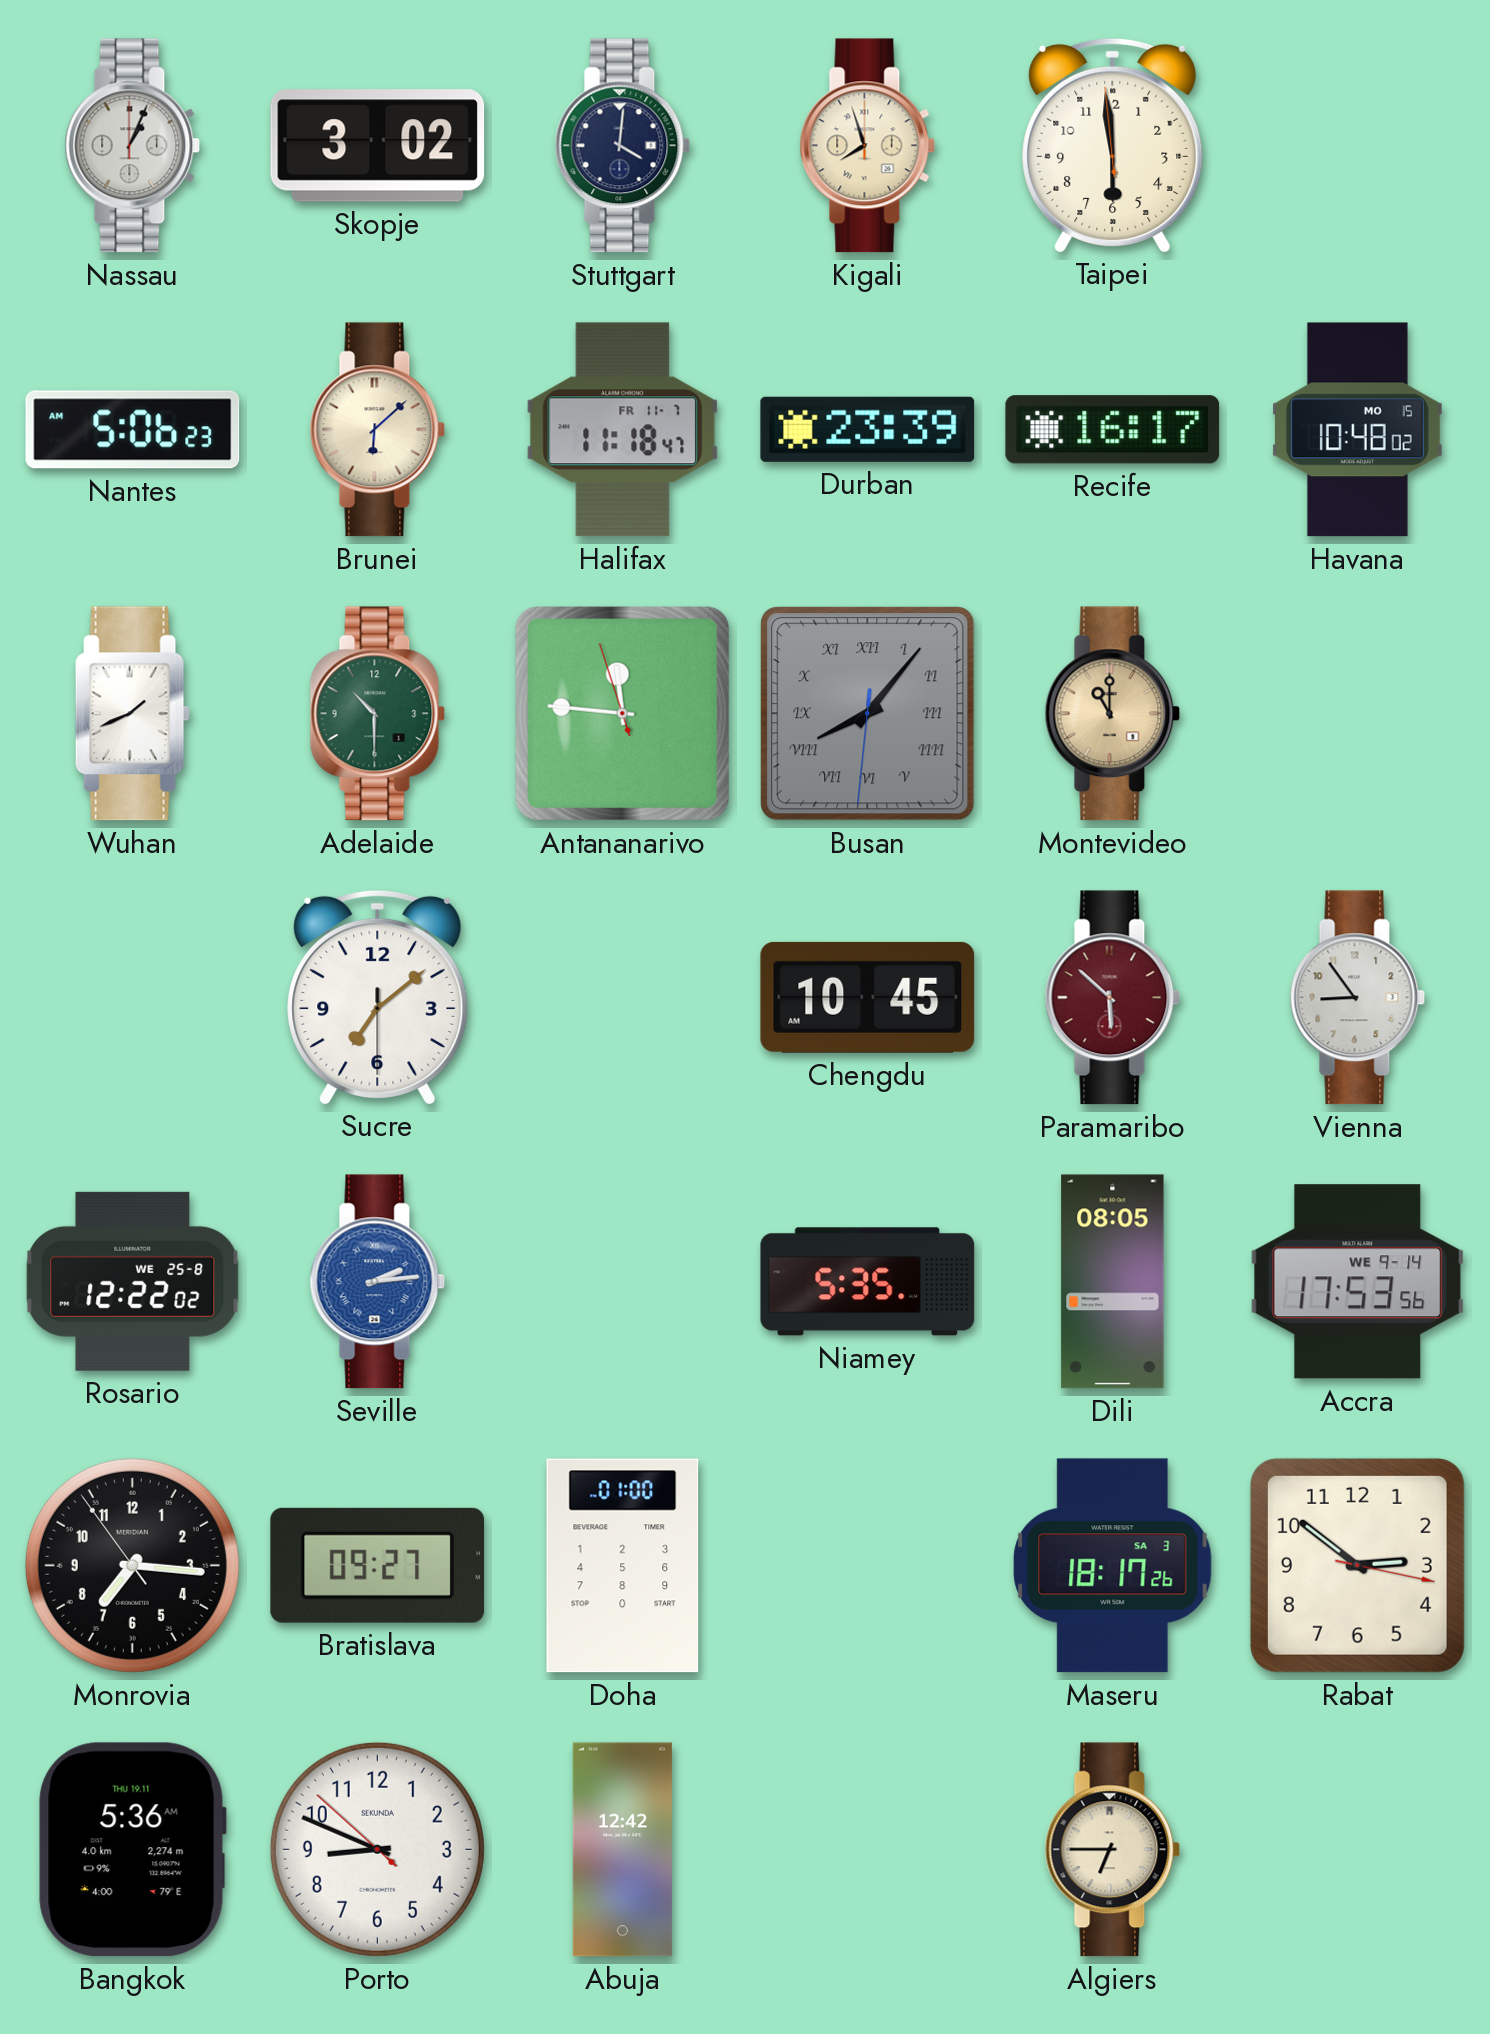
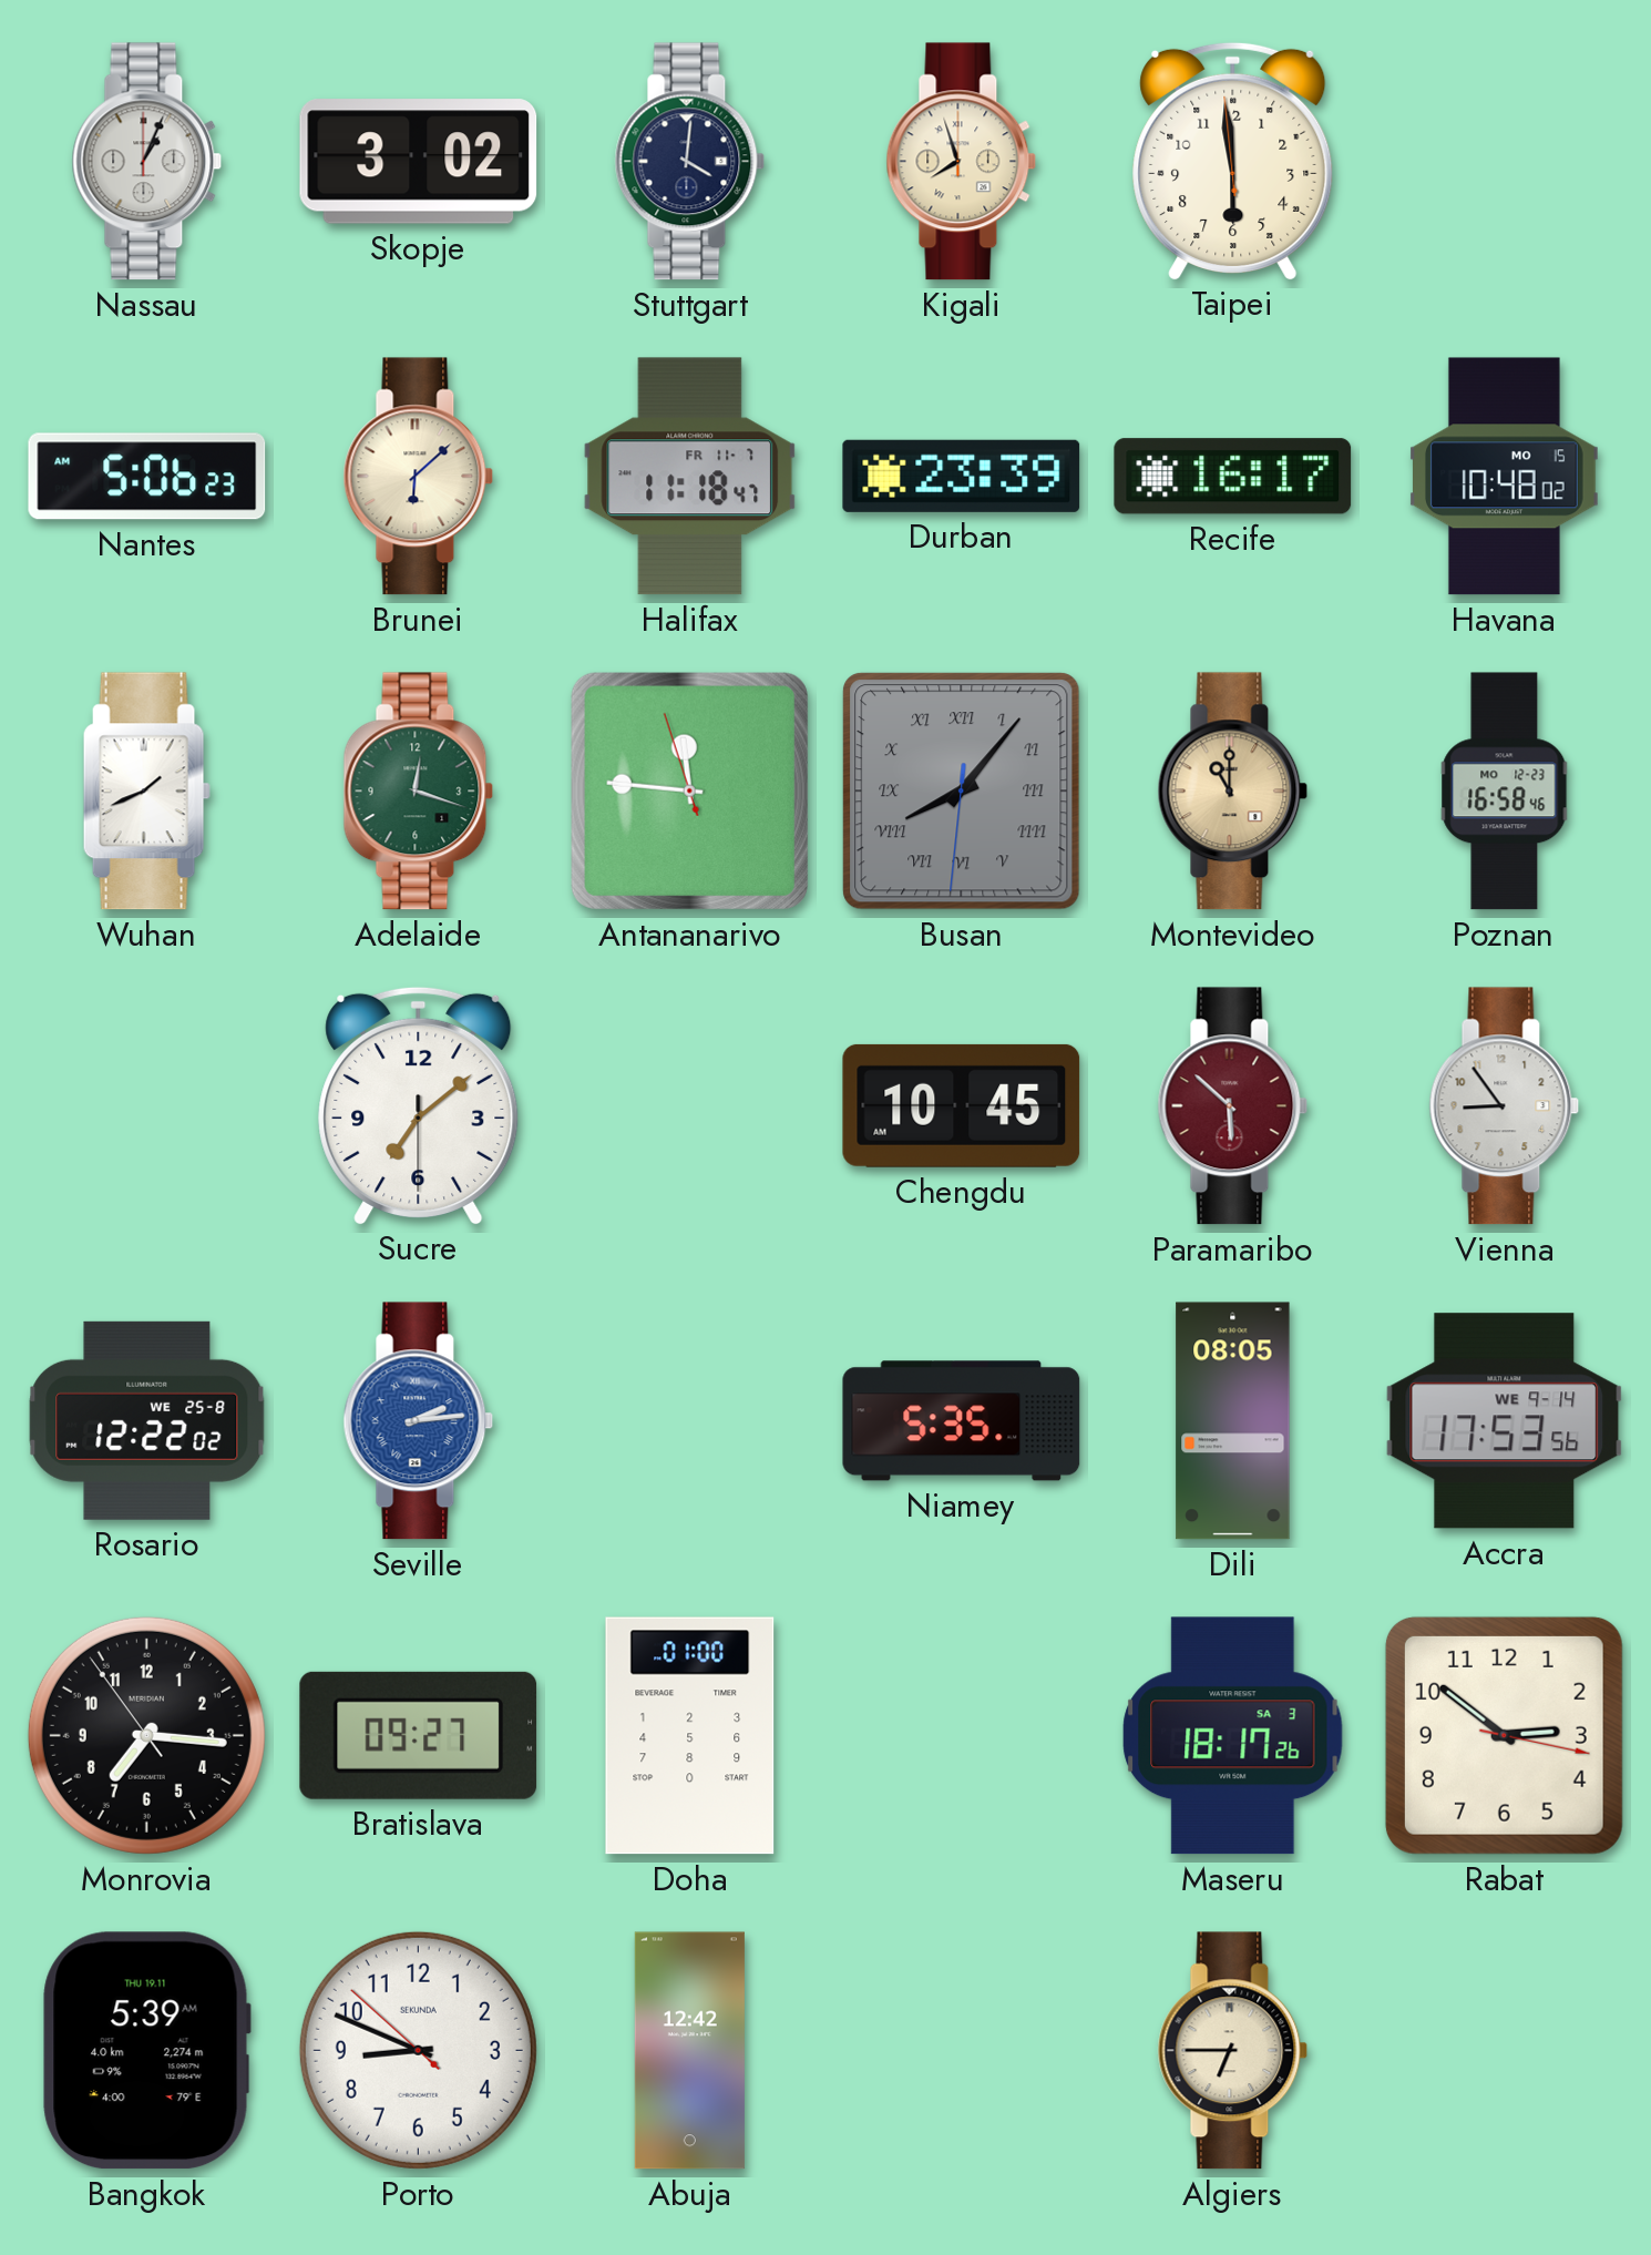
Adelaide: 10:30 -> 12:18
Poznan: none -> 16:58
Bangkok: 5:36 -> 5:39
